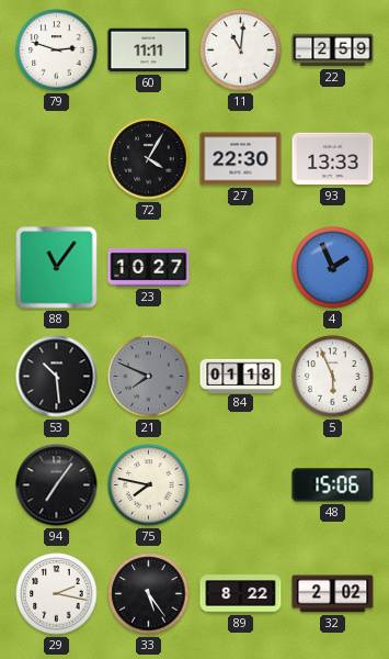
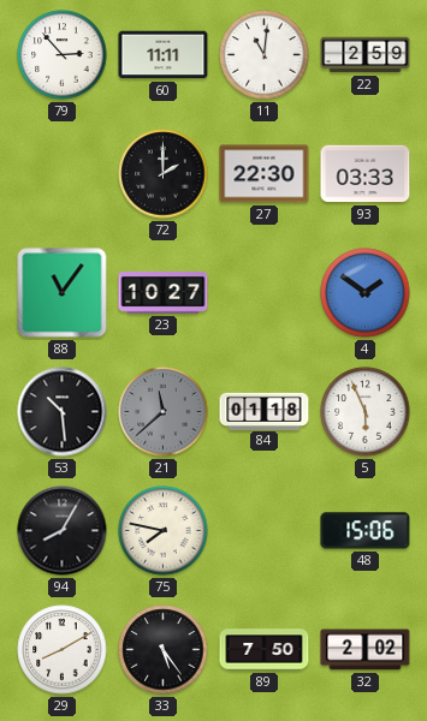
79: 2:48 -> 2:53
72: 4:05 -> 2:00
93: 13:33 -> 03:33
4: 1:56 -> 1:51
21: 7:49 -> 11:38
94: 7:06 -> 8:05
29: 2:17 -> 8:10
89: 8:22 -> 7:50
